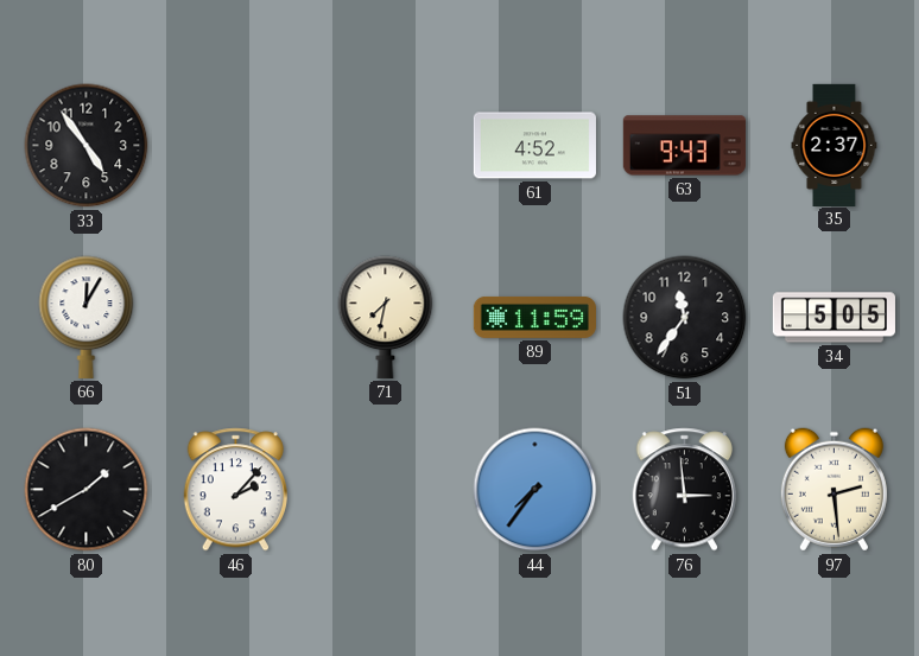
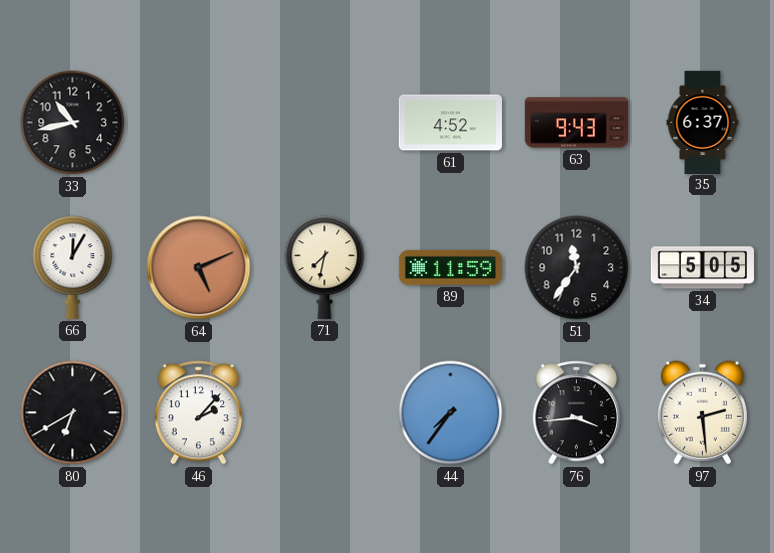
33: 4:54 -> 10:43
35: 2:37 -> 6:37
64: none -> 5:11
80: 1:40 -> 6:40
76: 2:59 -> 3:44
